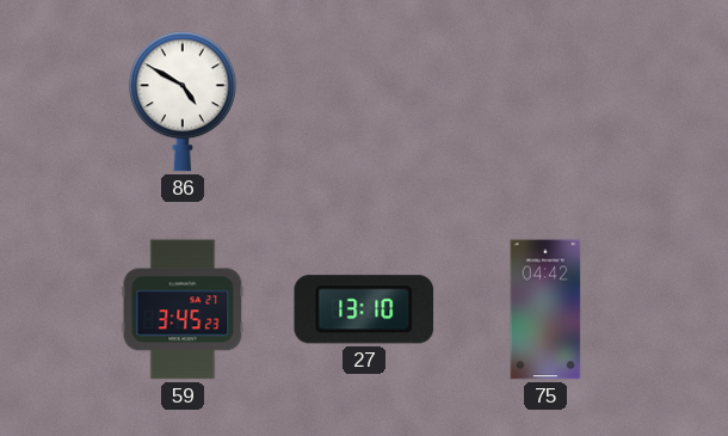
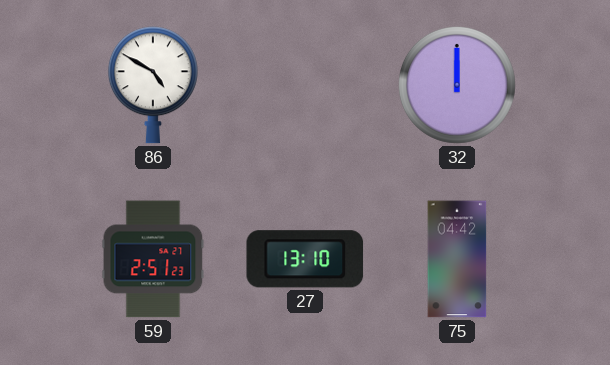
32: none -> 12:00
59: 3:45 -> 2:51
